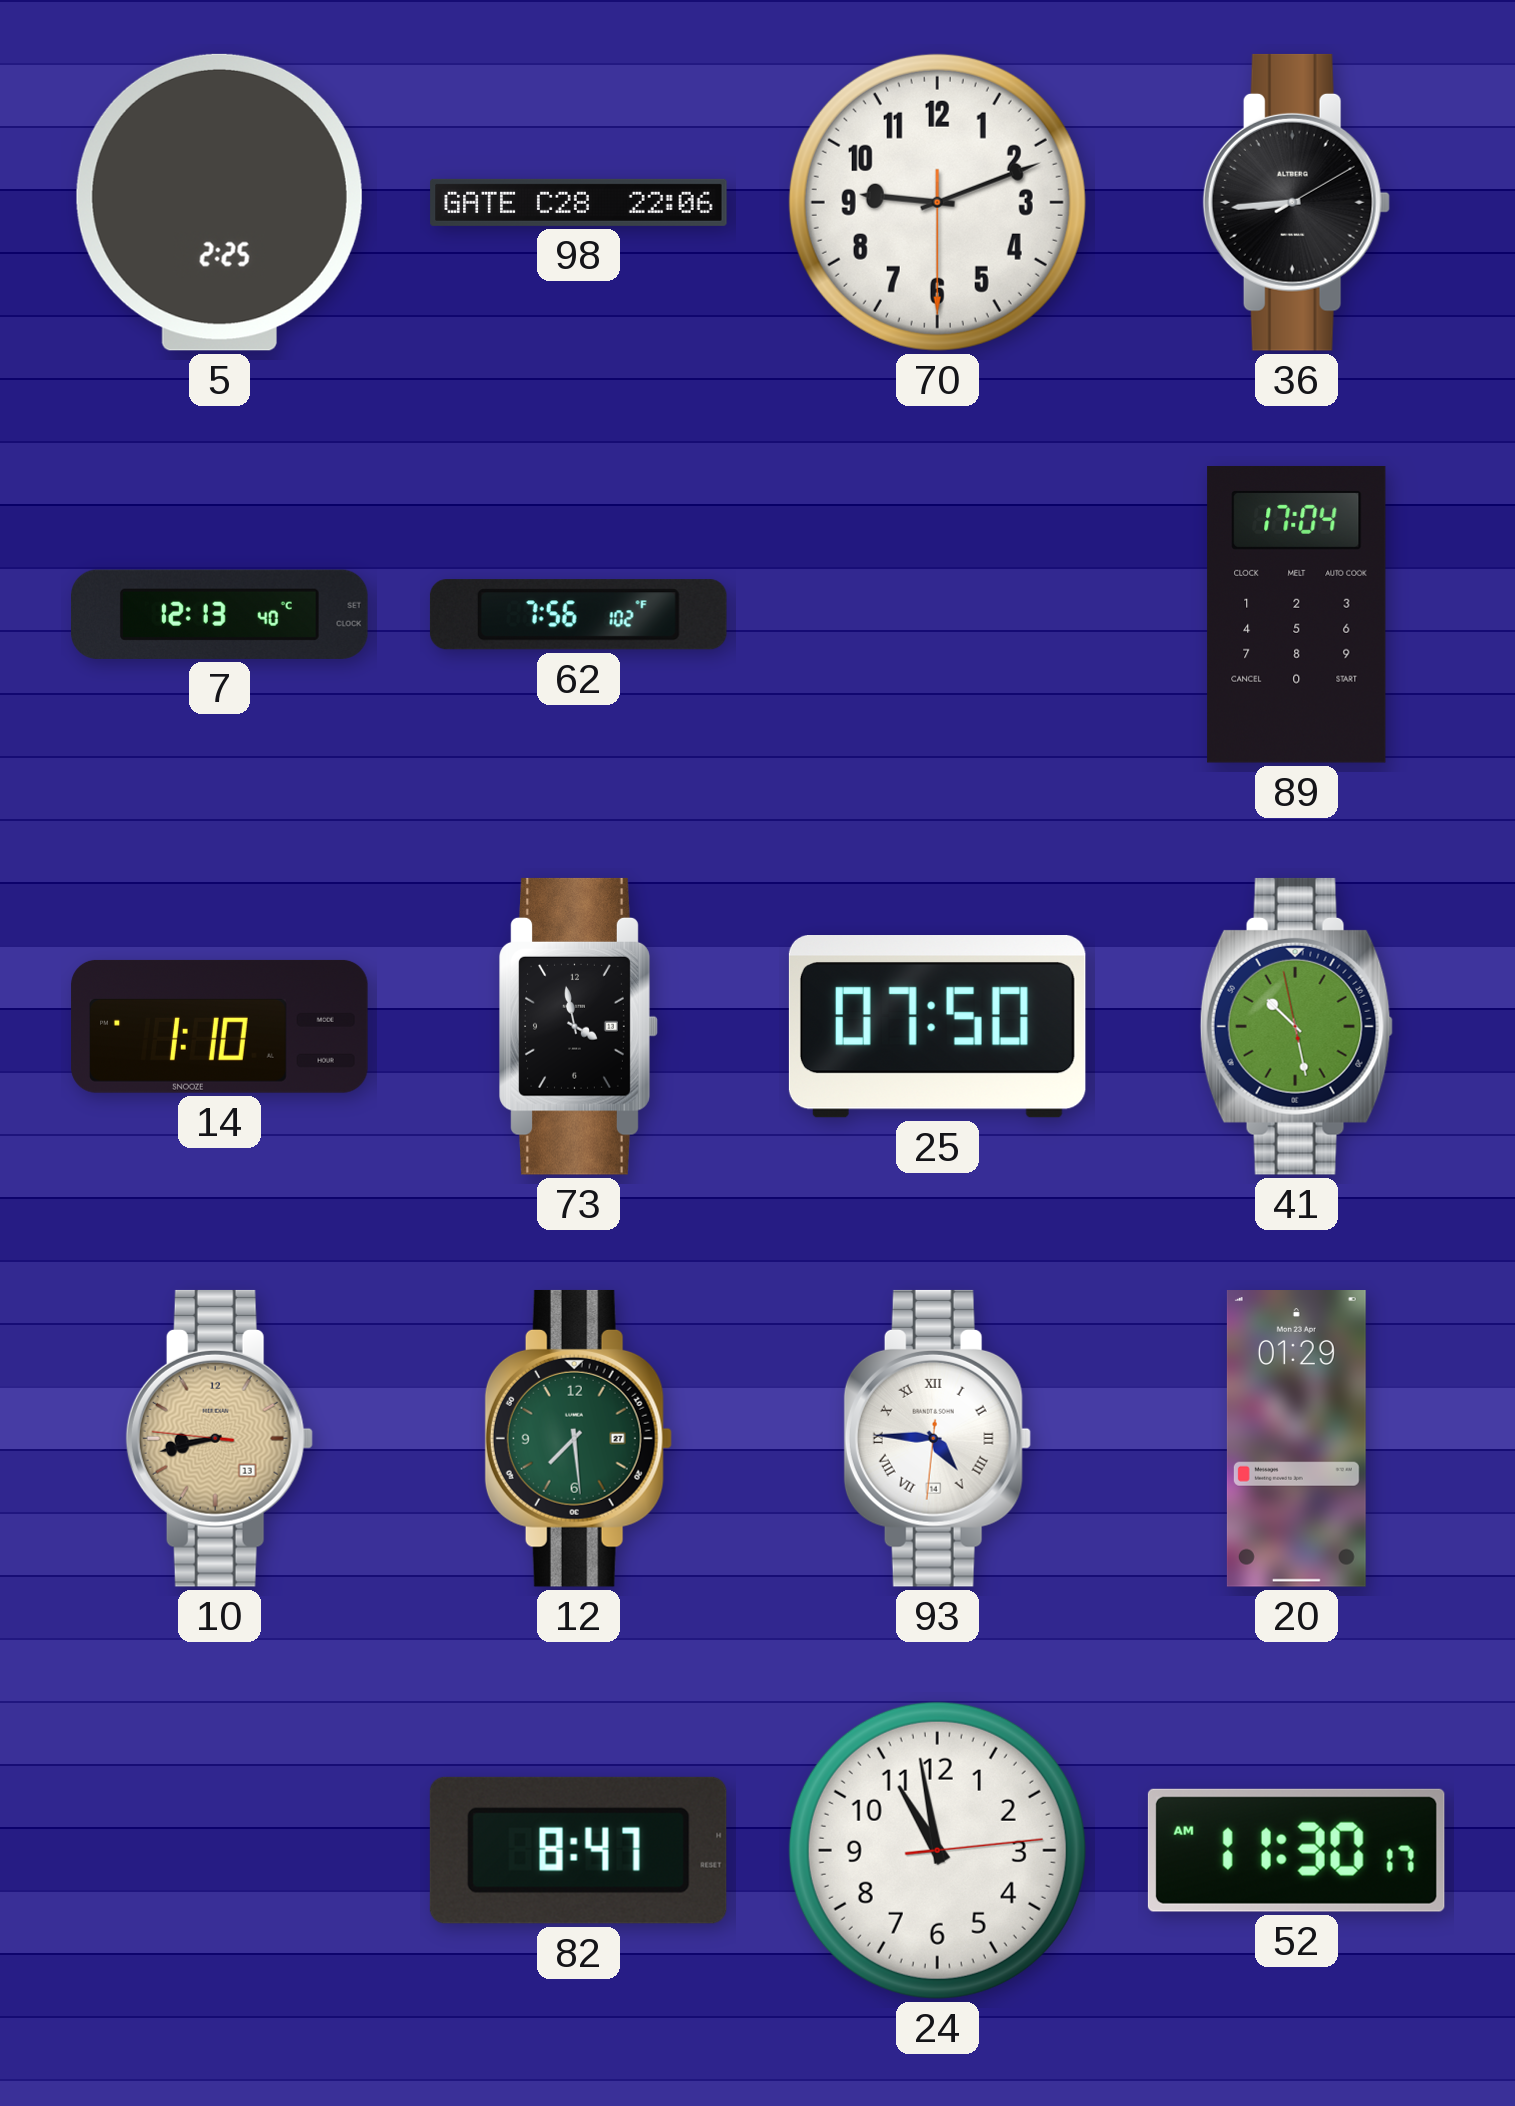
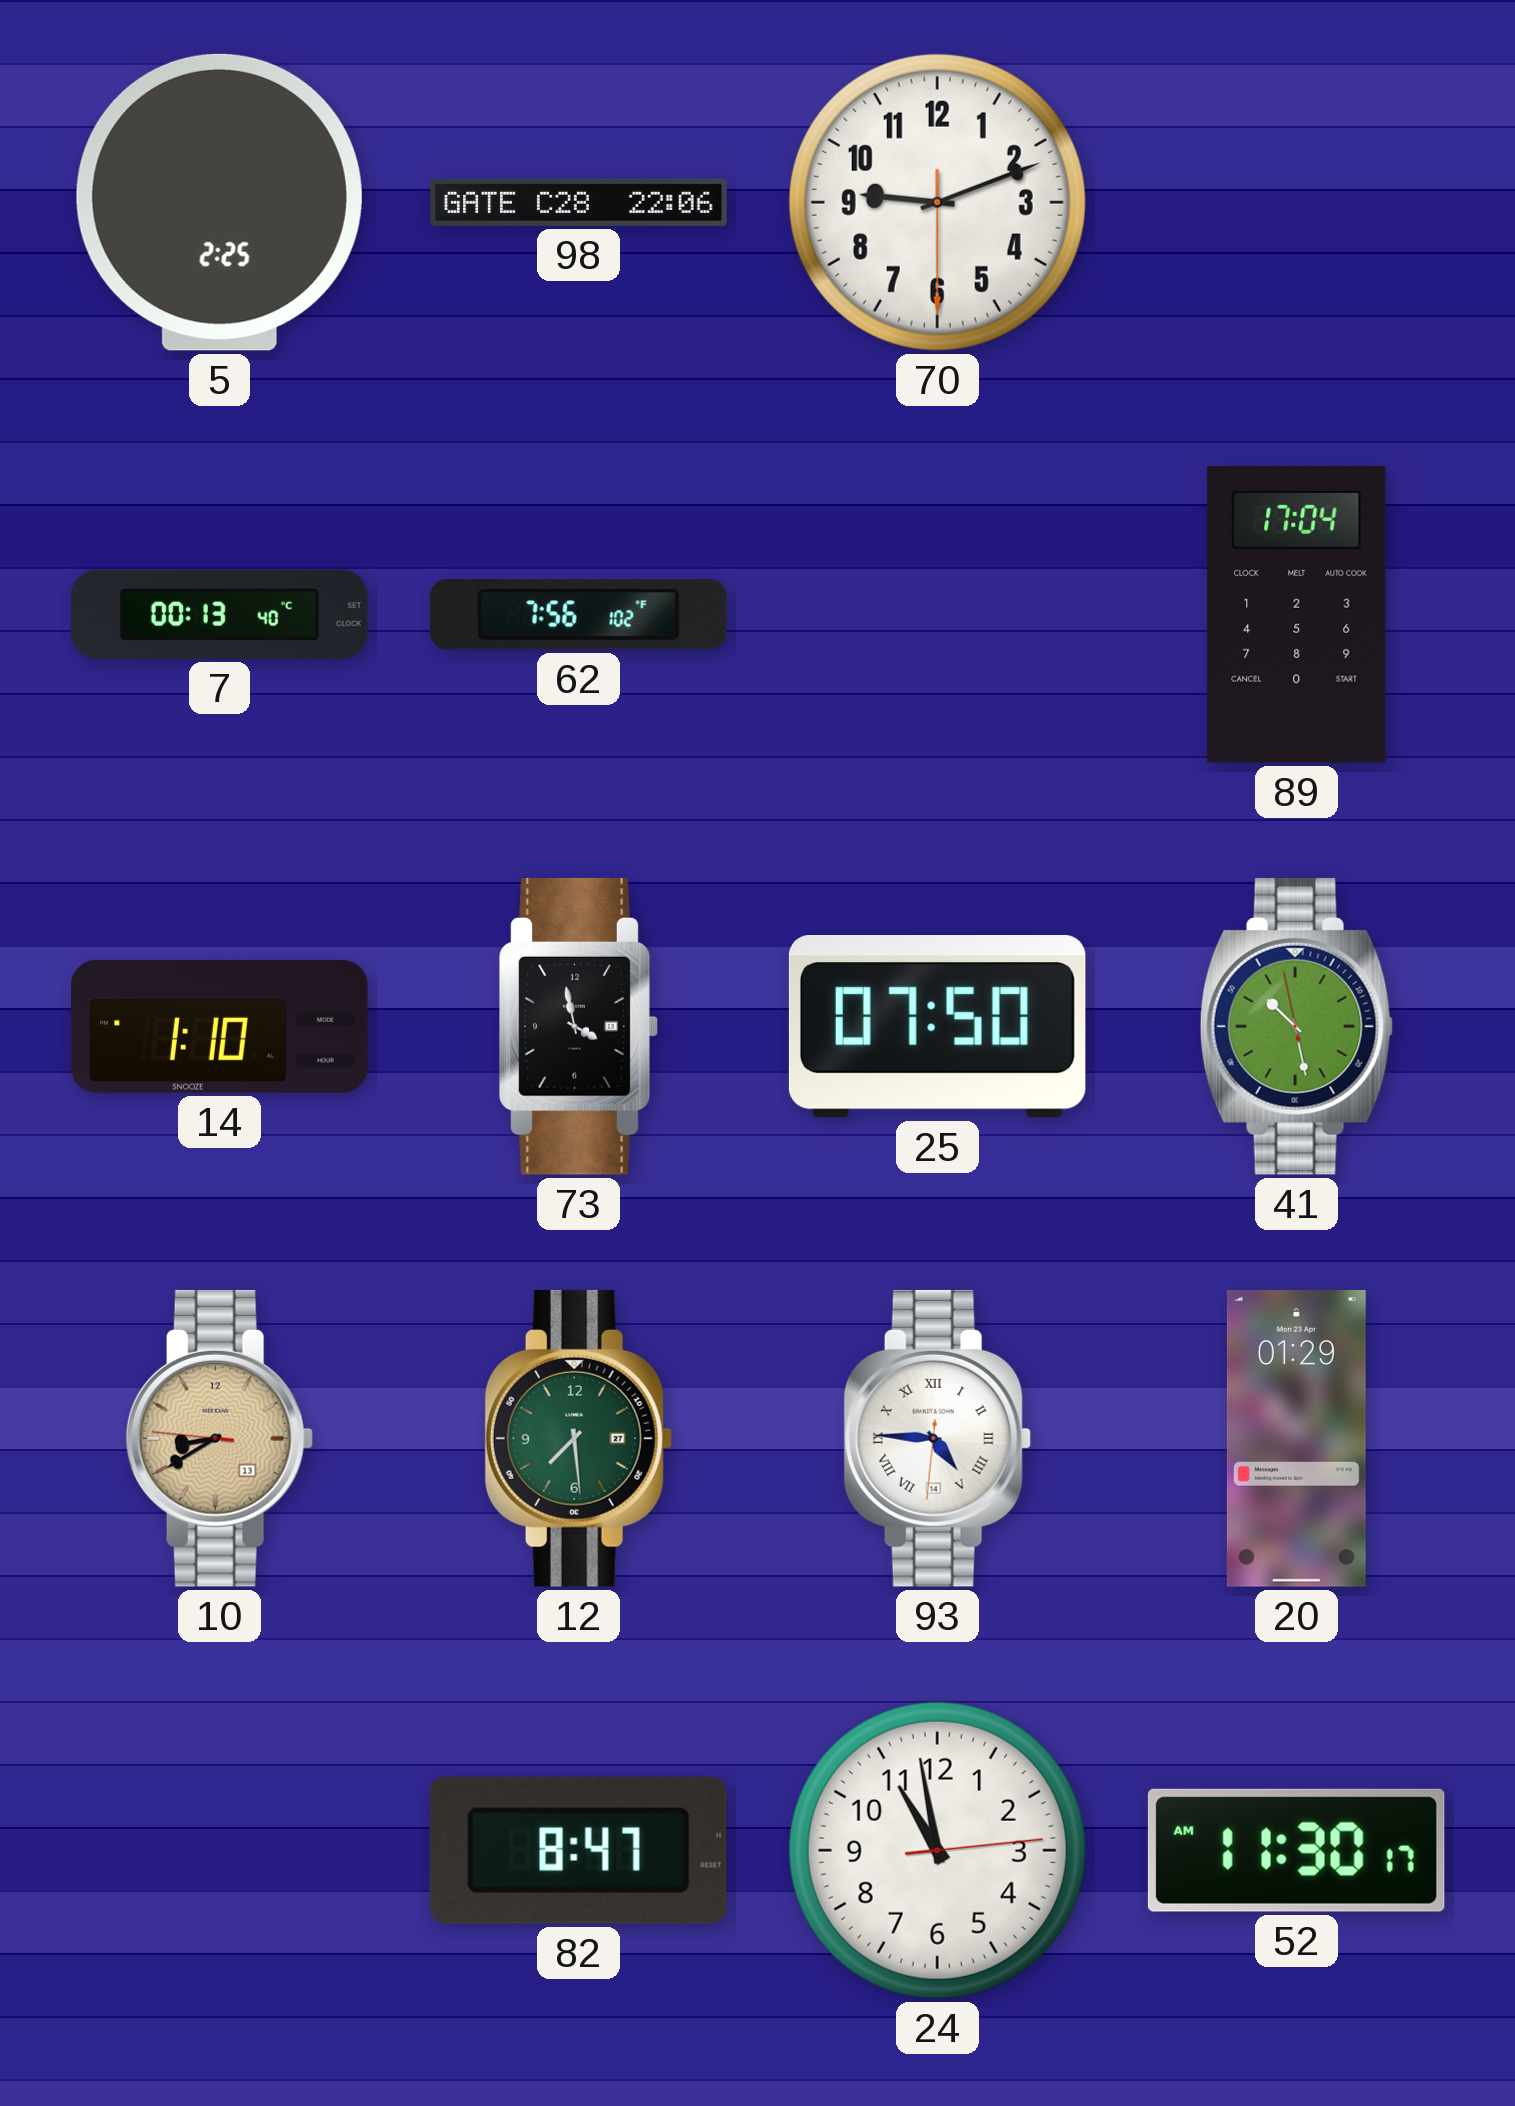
36: 8:44 -> none
7: 12:13 -> 00:13
10: 8:42 -> 8:39
